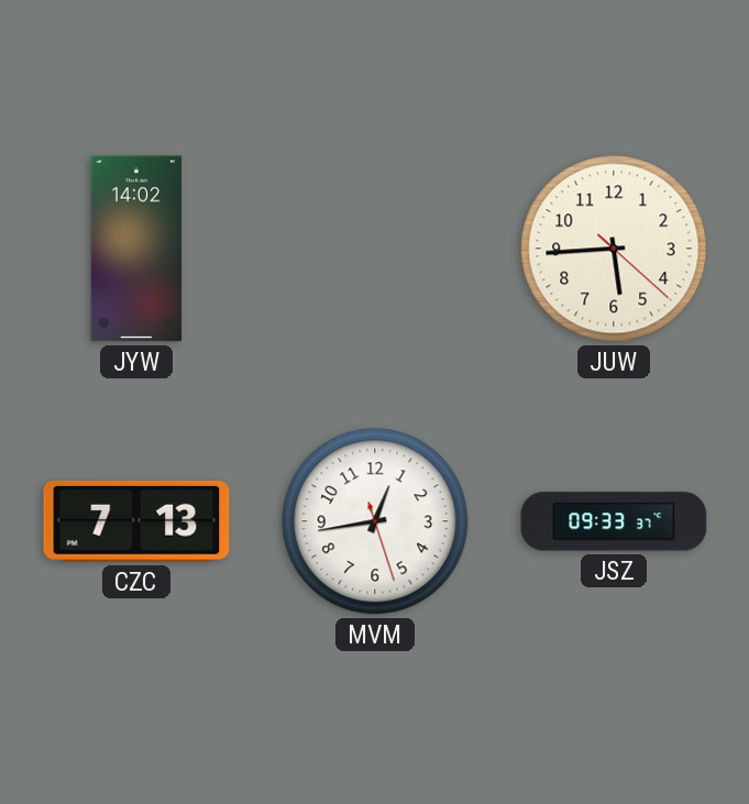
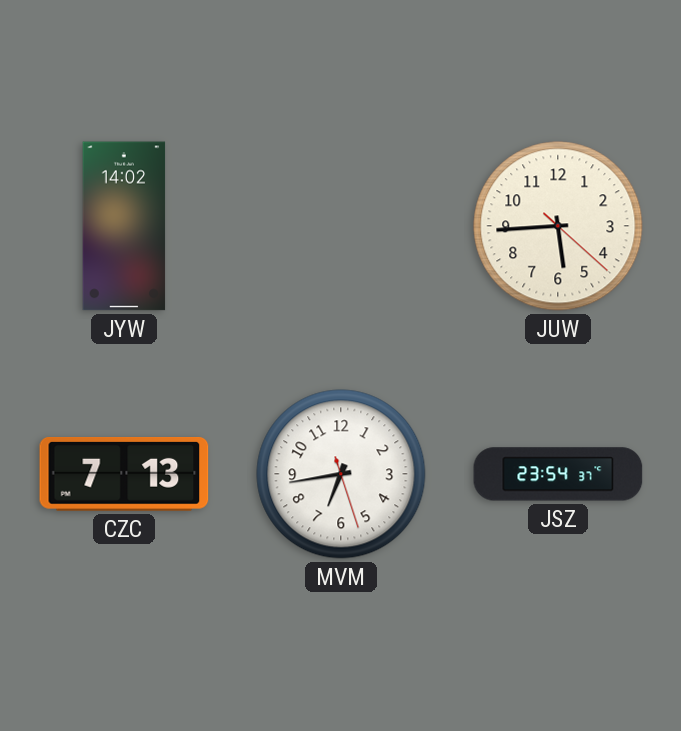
MVM: 12:43 -> 6:43
JSZ: 09:33 -> 23:54
